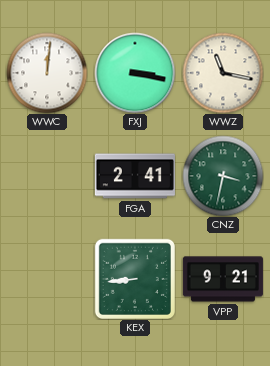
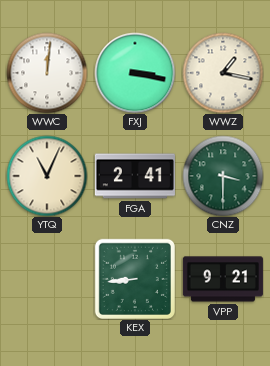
WWZ: 11:17 -> 1:17
YTQ: none -> 11:04
CNZ: 3:32 -> 3:30
